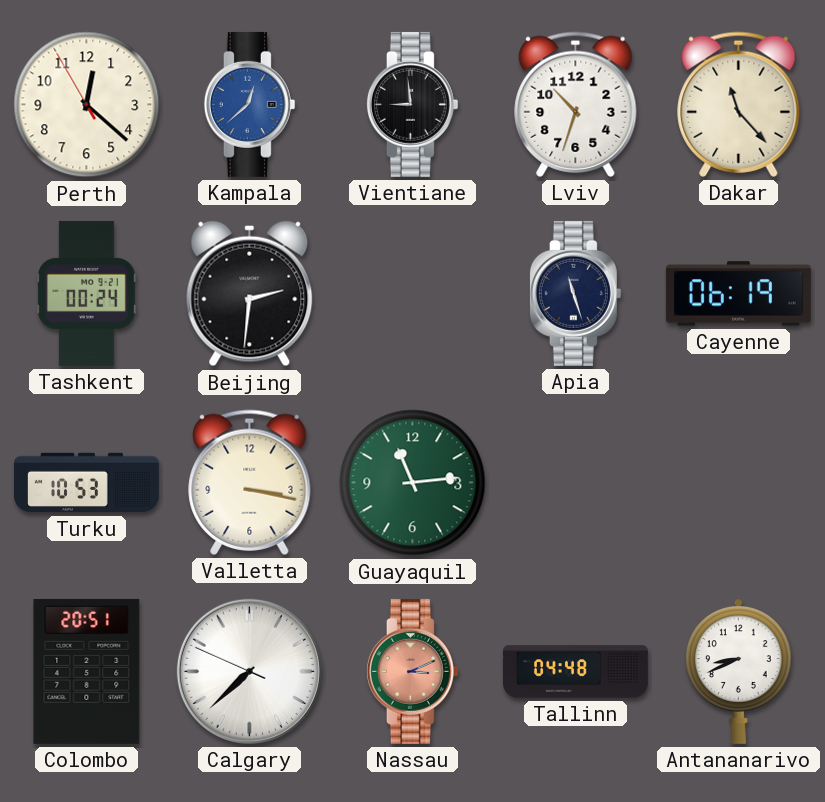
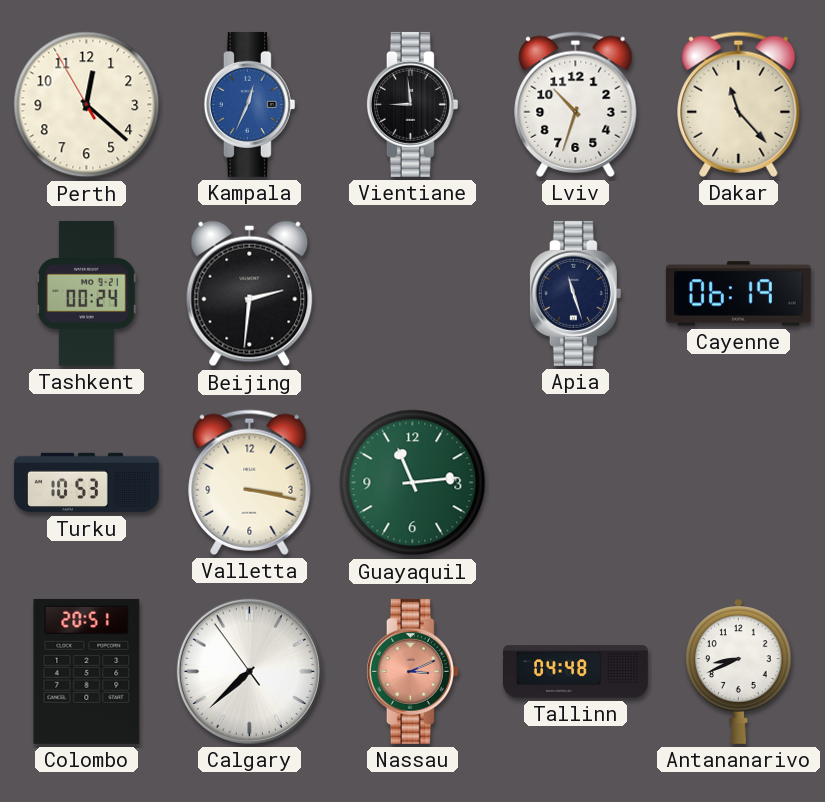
Kampala: 12:38 -> 12:34
Calgary: 7:37:49 -> 7:37:54
